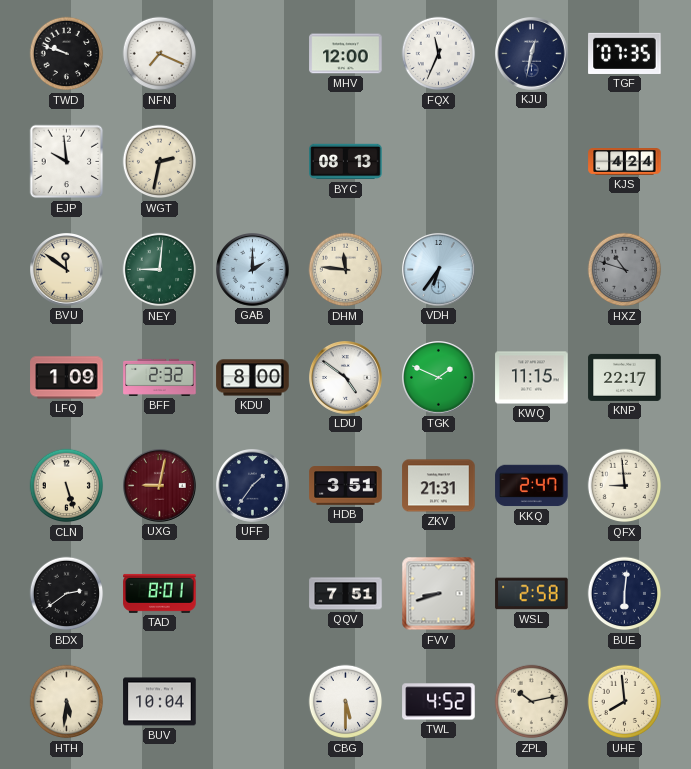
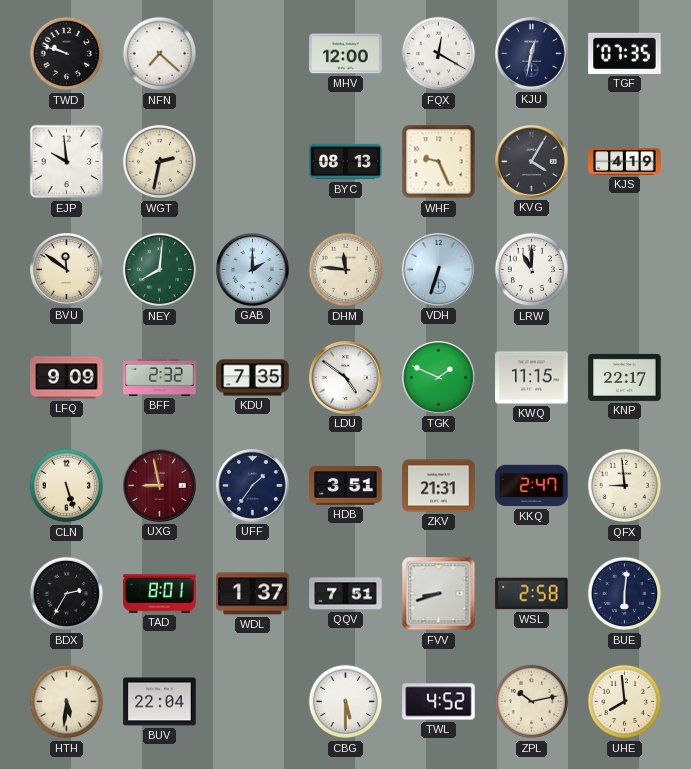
NFN: 7:19 -> 7:22
FQX: 11:34 -> 12:20
WHF: none -> 9:26
KVG: none -> 4:05
KJS: 4:24 -> 4:19
NEY: 9:01 -> 8:01
VDH: 6:36 -> 6:33
LRW: none -> 11:00
HXZ: 10:48 -> none
LFQ: 1:09 -> 9:09
KDU: 8:00 -> 7:35
UXG: 9:02 -> 8:58
BDX: 2:39 -> 2:35
WDL: none -> 1:37
BUV: 10:04 -> 22:04
